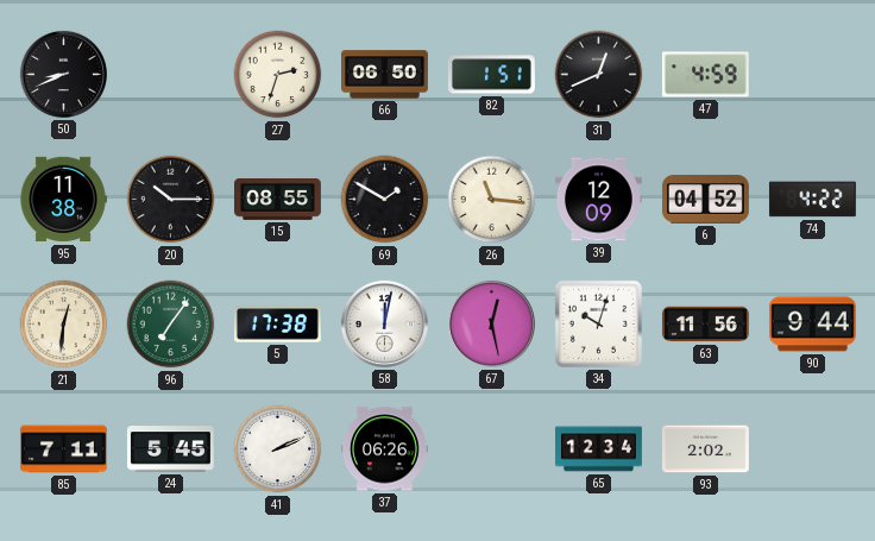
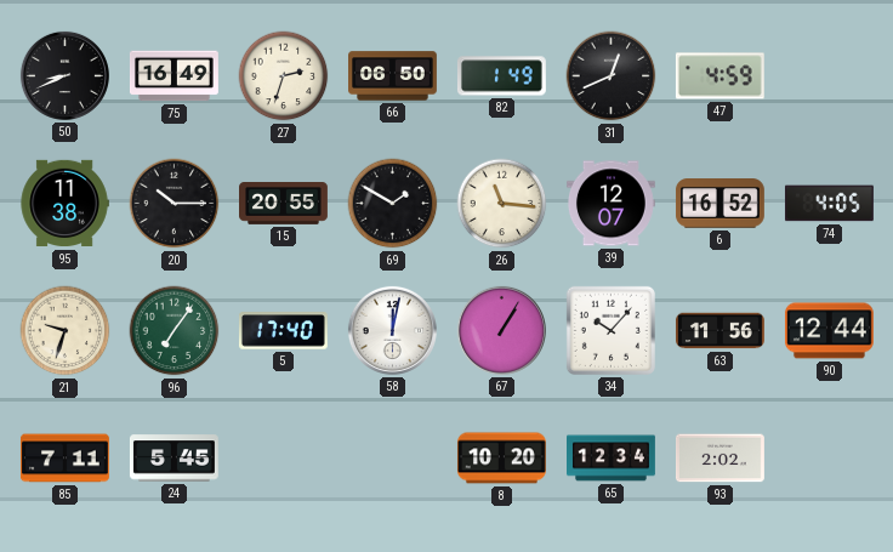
75: none -> 16:49
82: 1:51 -> 1:49
15: 08:55 -> 20:55
39: 12:09 -> 12:07
6: 04:52 -> 16:52
74: 4:22 -> 4:05
21: 12:31 -> 9:33
5: 17:38 -> 17:40
67: 12:28 -> 1:05
34: 10:03 -> 10:07
90: 9:44 -> 12:44
41: 2:11 -> none
37: 06:26 -> none
8: none -> 10:20
